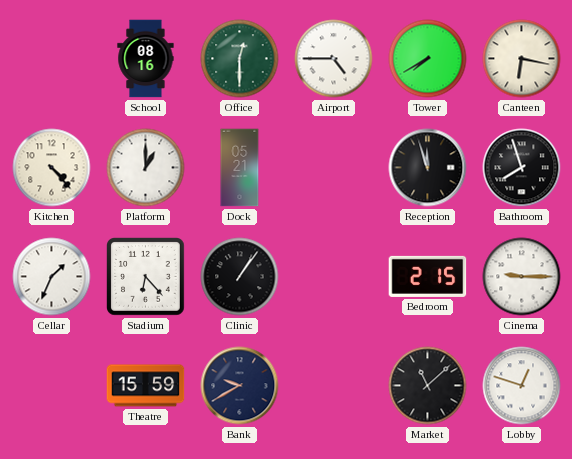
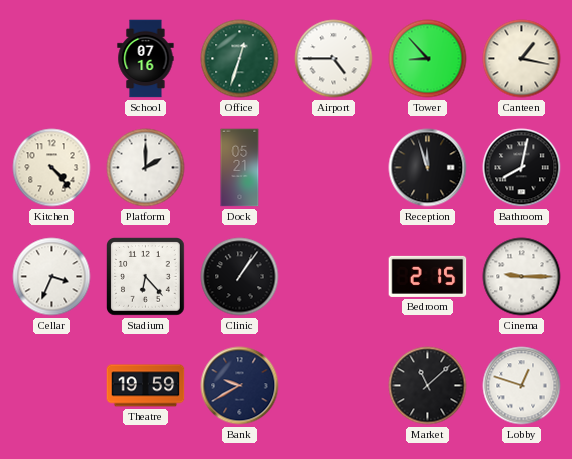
School: 08:16 -> 07:16
Office: 12:30 -> 12:33
Tower: 7:40 -> 8:53
Canteen: 6:17 -> 1:17
Platform: 1:00 -> 2:00
Bathroom: 7:57 -> 8:02
Cellar: 1:34 -> 3:34
Theatre: 15:59 -> 19:59
